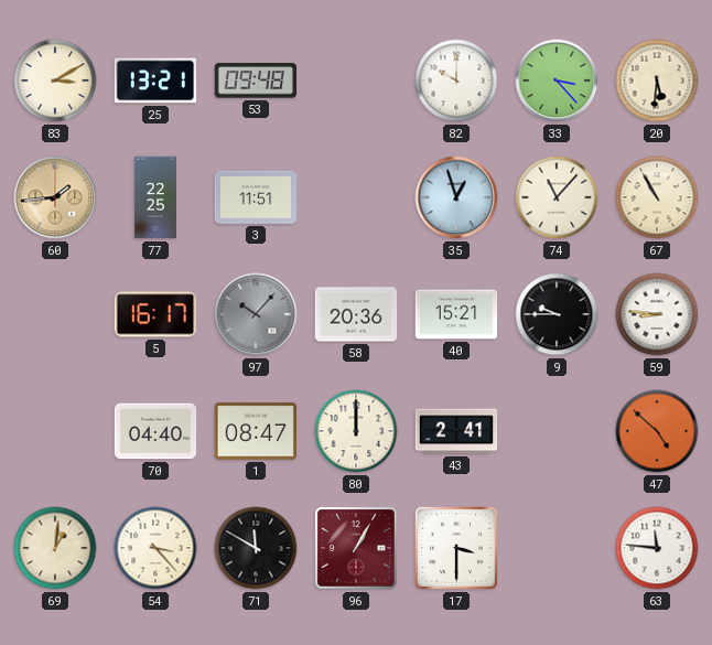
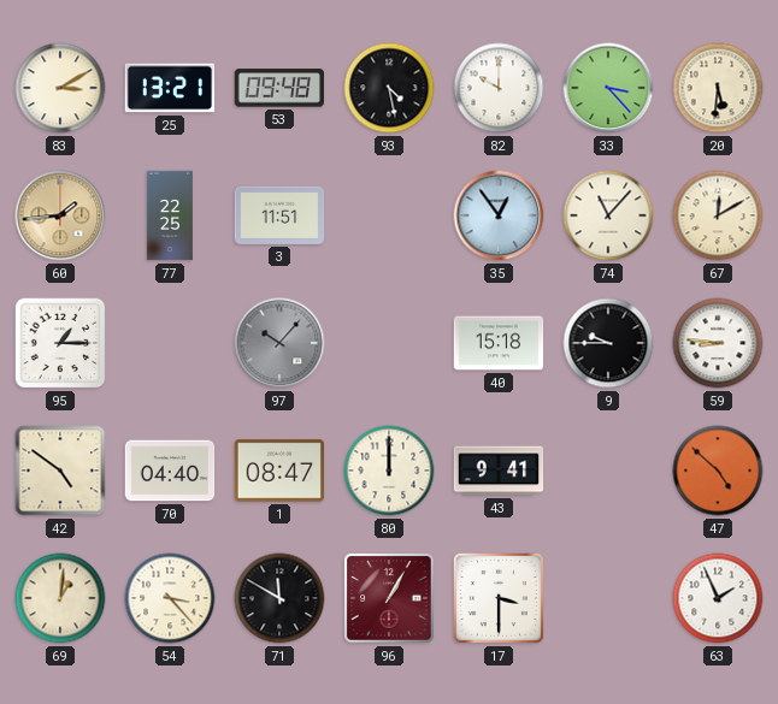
93: none -> 4:28
35: 12:57 -> 12:54
67: 10:55 -> 12:10
95: none -> 1:15
5: 16:17 -> none
58: 20:36 -> none
40: 15:21 -> 15:18
42: none -> 4:51
43: 2:41 -> 9:41
63: 11:46 -> 1:56
